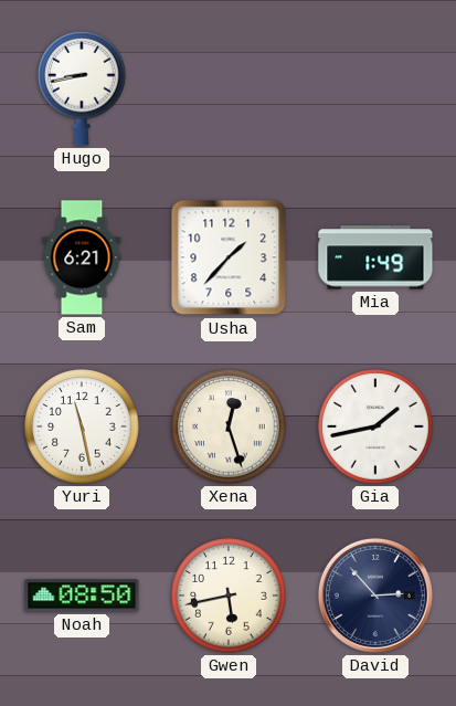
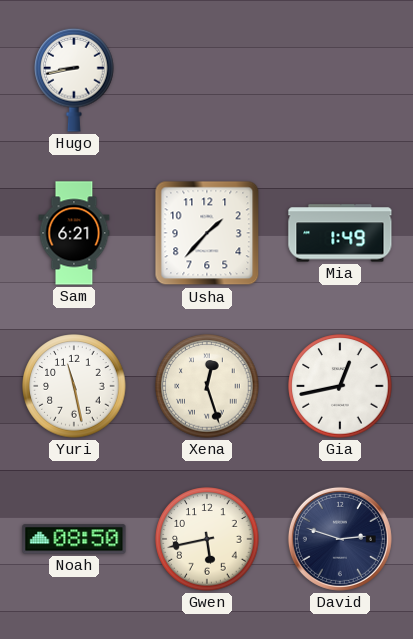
Gia: 1:43 -> 12:43
David: 2:53 -> 2:48
